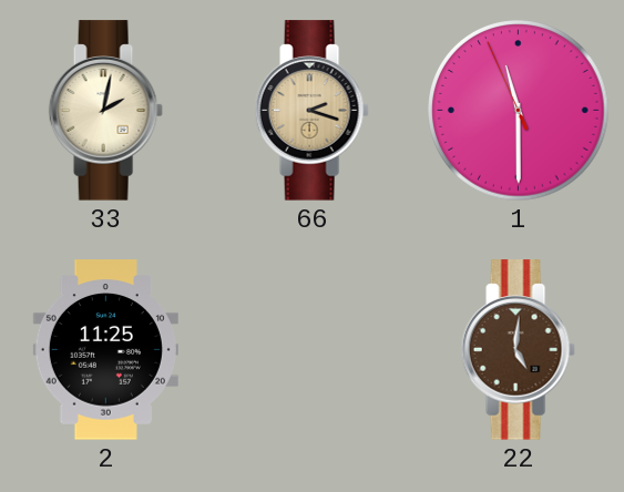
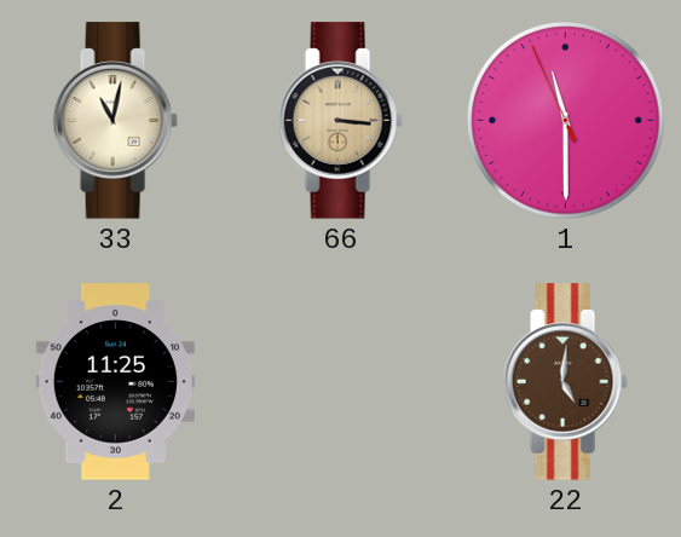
33: 2:02 -> 11:02
66: 2:18 -> 3:16
